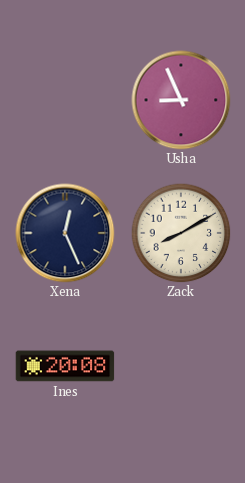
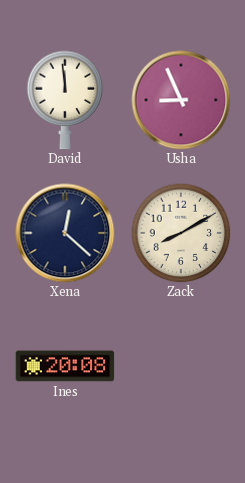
David: none -> 11:59
Xena: 12:26 -> 12:22
